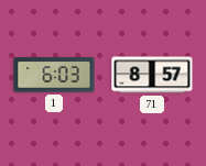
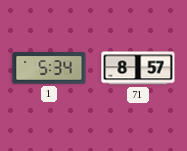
1: 6:03 -> 5:34
